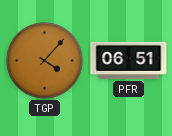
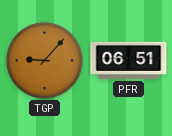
TGP: 4:07 -> 9:07
